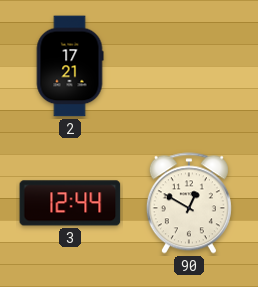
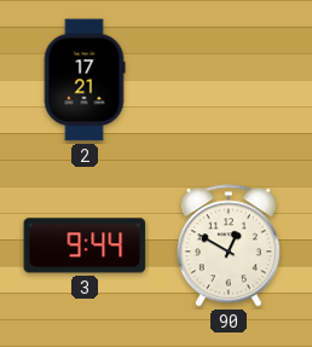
3: 12:44 -> 9:44
